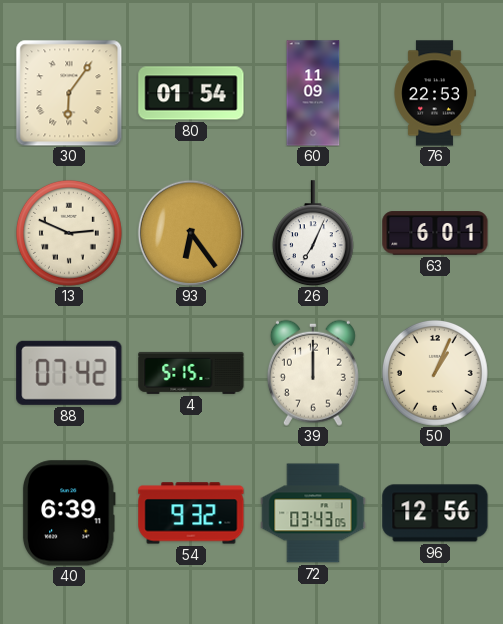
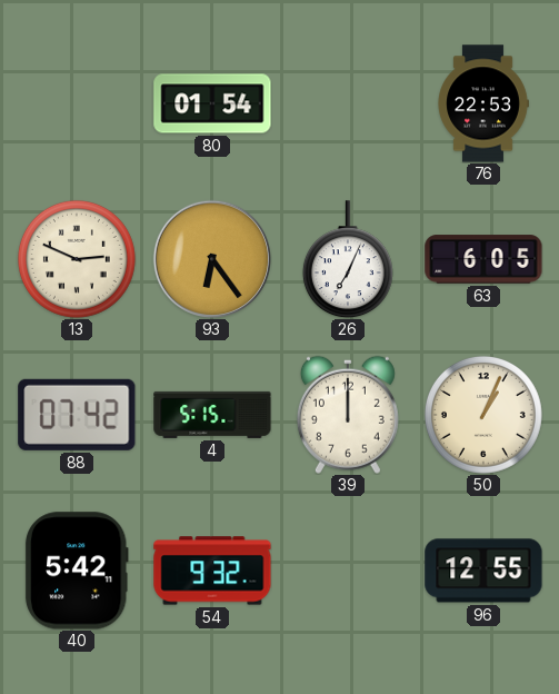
30: 6:06 -> none
60: 11:09 -> none
63: 6:01 -> 6:05
40: 6:39 -> 5:42
72: 03:43 -> none
96: 12:56 -> 12:55
